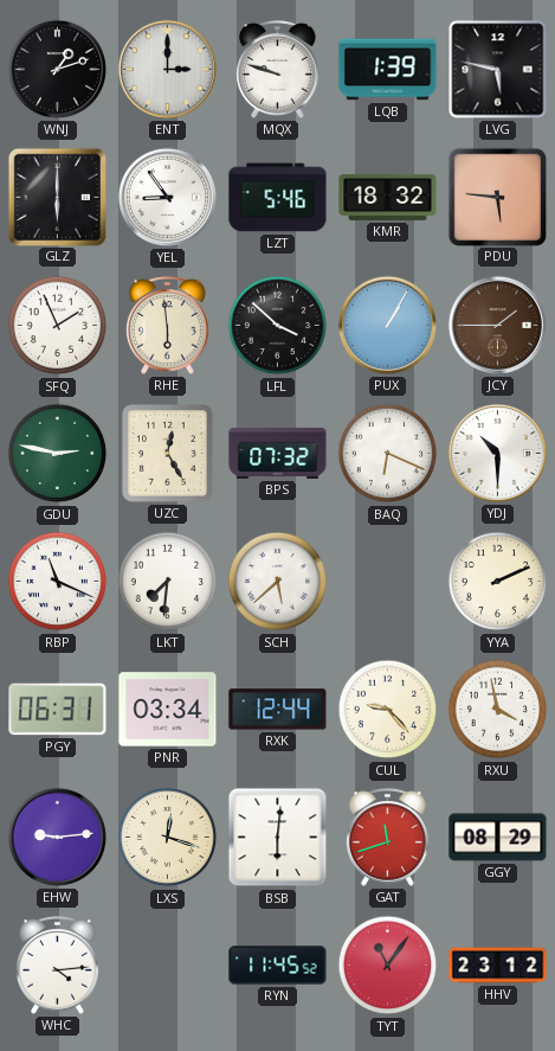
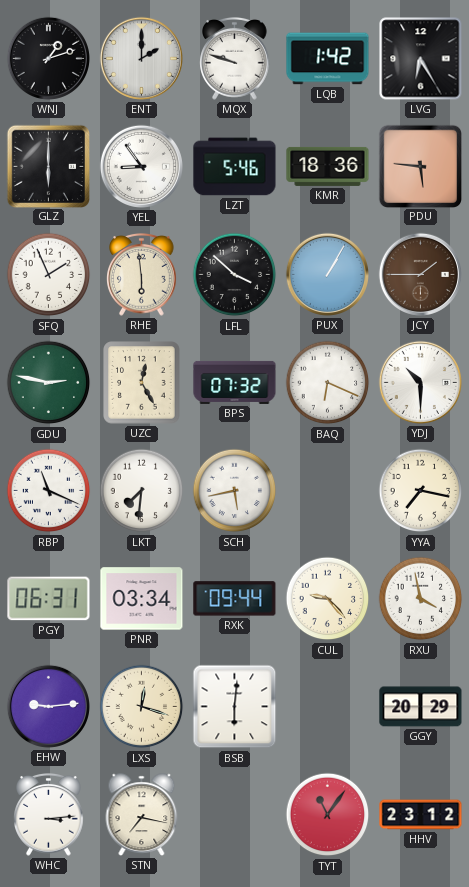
ENT: 3:00 -> 2:00
LQB: 1:39 -> 1:42
LVG: 5:47 -> 6:25
KMR: 18:32 -> 18:36
SCH: 5:38 -> 5:43
YYA: 2:11 -> 7:17
RXK: 12:44 -> 09:44
GAT: 11:42 -> none
GGY: 08:29 -> 20:29
WHC: 4:14 -> 3:14
STN: none -> 7:17
RYN: 11:45 -> none
